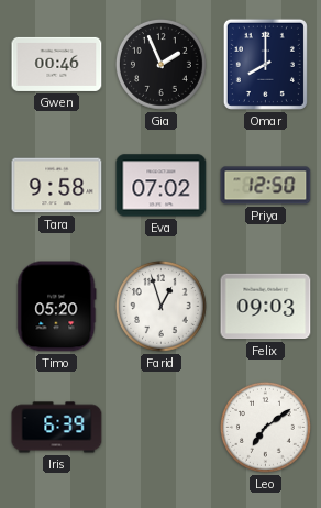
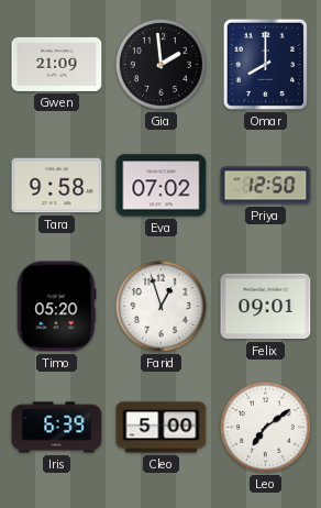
Gwen: 00:46 -> 21:09
Gia: 1:56 -> 1:59
Felix: 09:03 -> 09:01
Cleo: none -> 5:00
